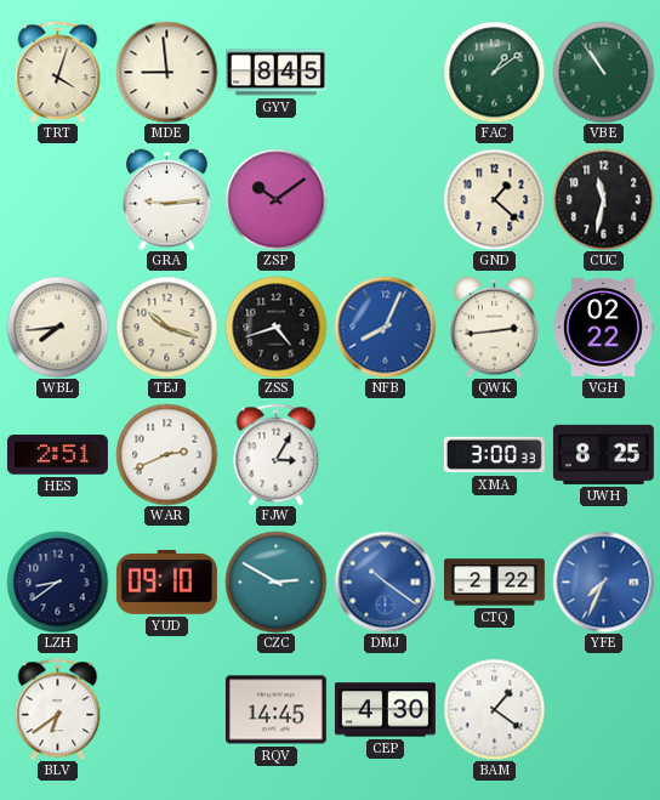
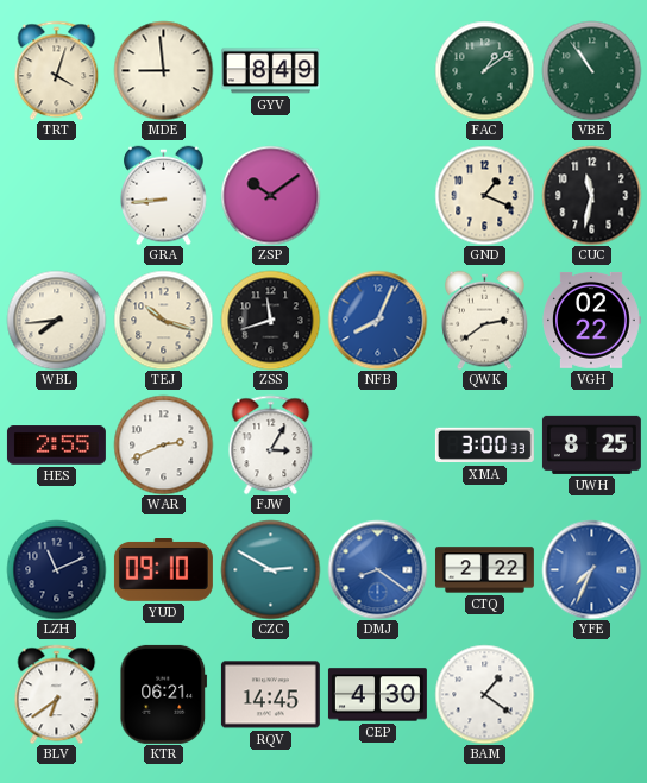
GYV: 8:45 -> 8:49
GRA: 9:14 -> 8:44
GND: 1:22 -> 1:19
ZSS: 4:42 -> 11:42
QWK: 2:44 -> 2:39
HES: 2:51 -> 2:55
LZH: 8:39 -> 11:11
DMJ: 10:21 -> 8:21
KTR: none -> 06:21
